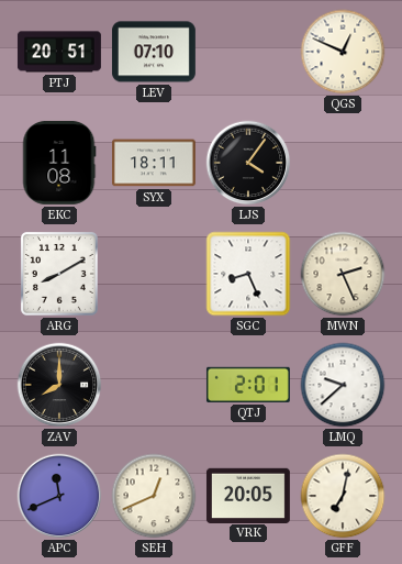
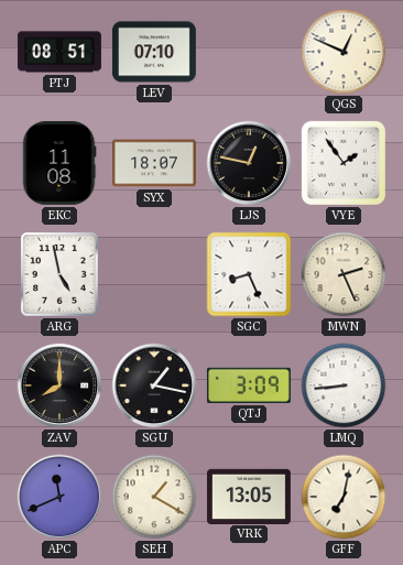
PTJ: 20:51 -> 08:51
SYX: 18:11 -> 18:07
LJS: 4:06 -> 12:47
VYE: none -> 1:54
ARG: 8:10 -> 4:58
SGU: none -> 1:17
QTJ: 2:01 -> 3:09
LMQ: 9:38 -> 8:44
SEH: 12:41 -> 1:20
VRK: 20:05 -> 13:05
